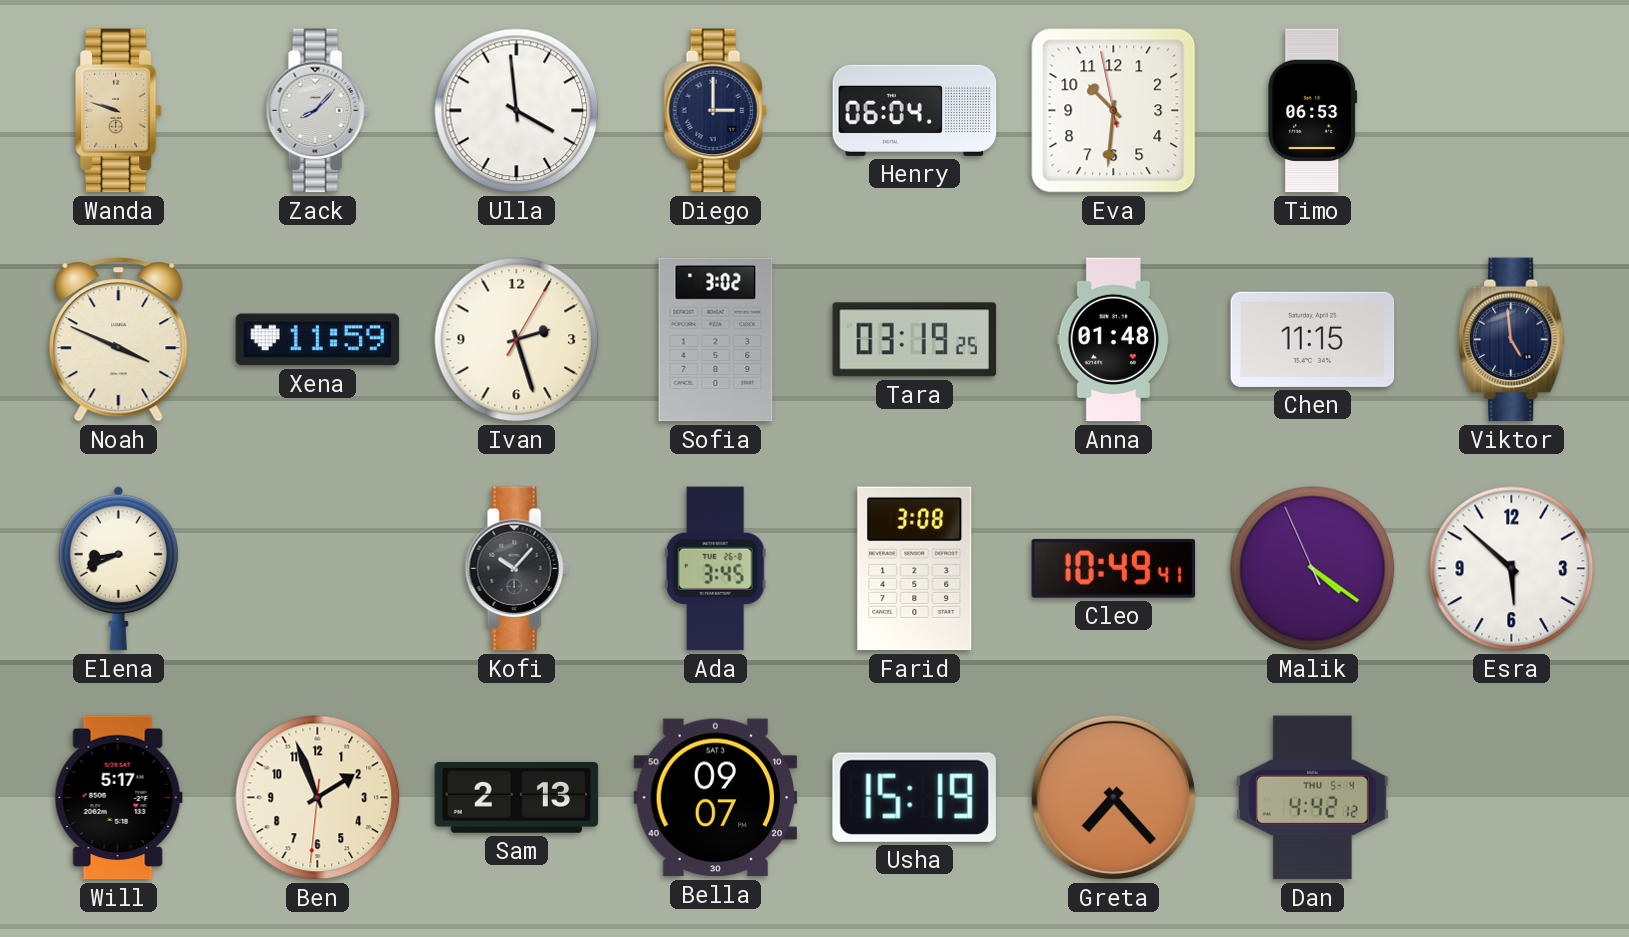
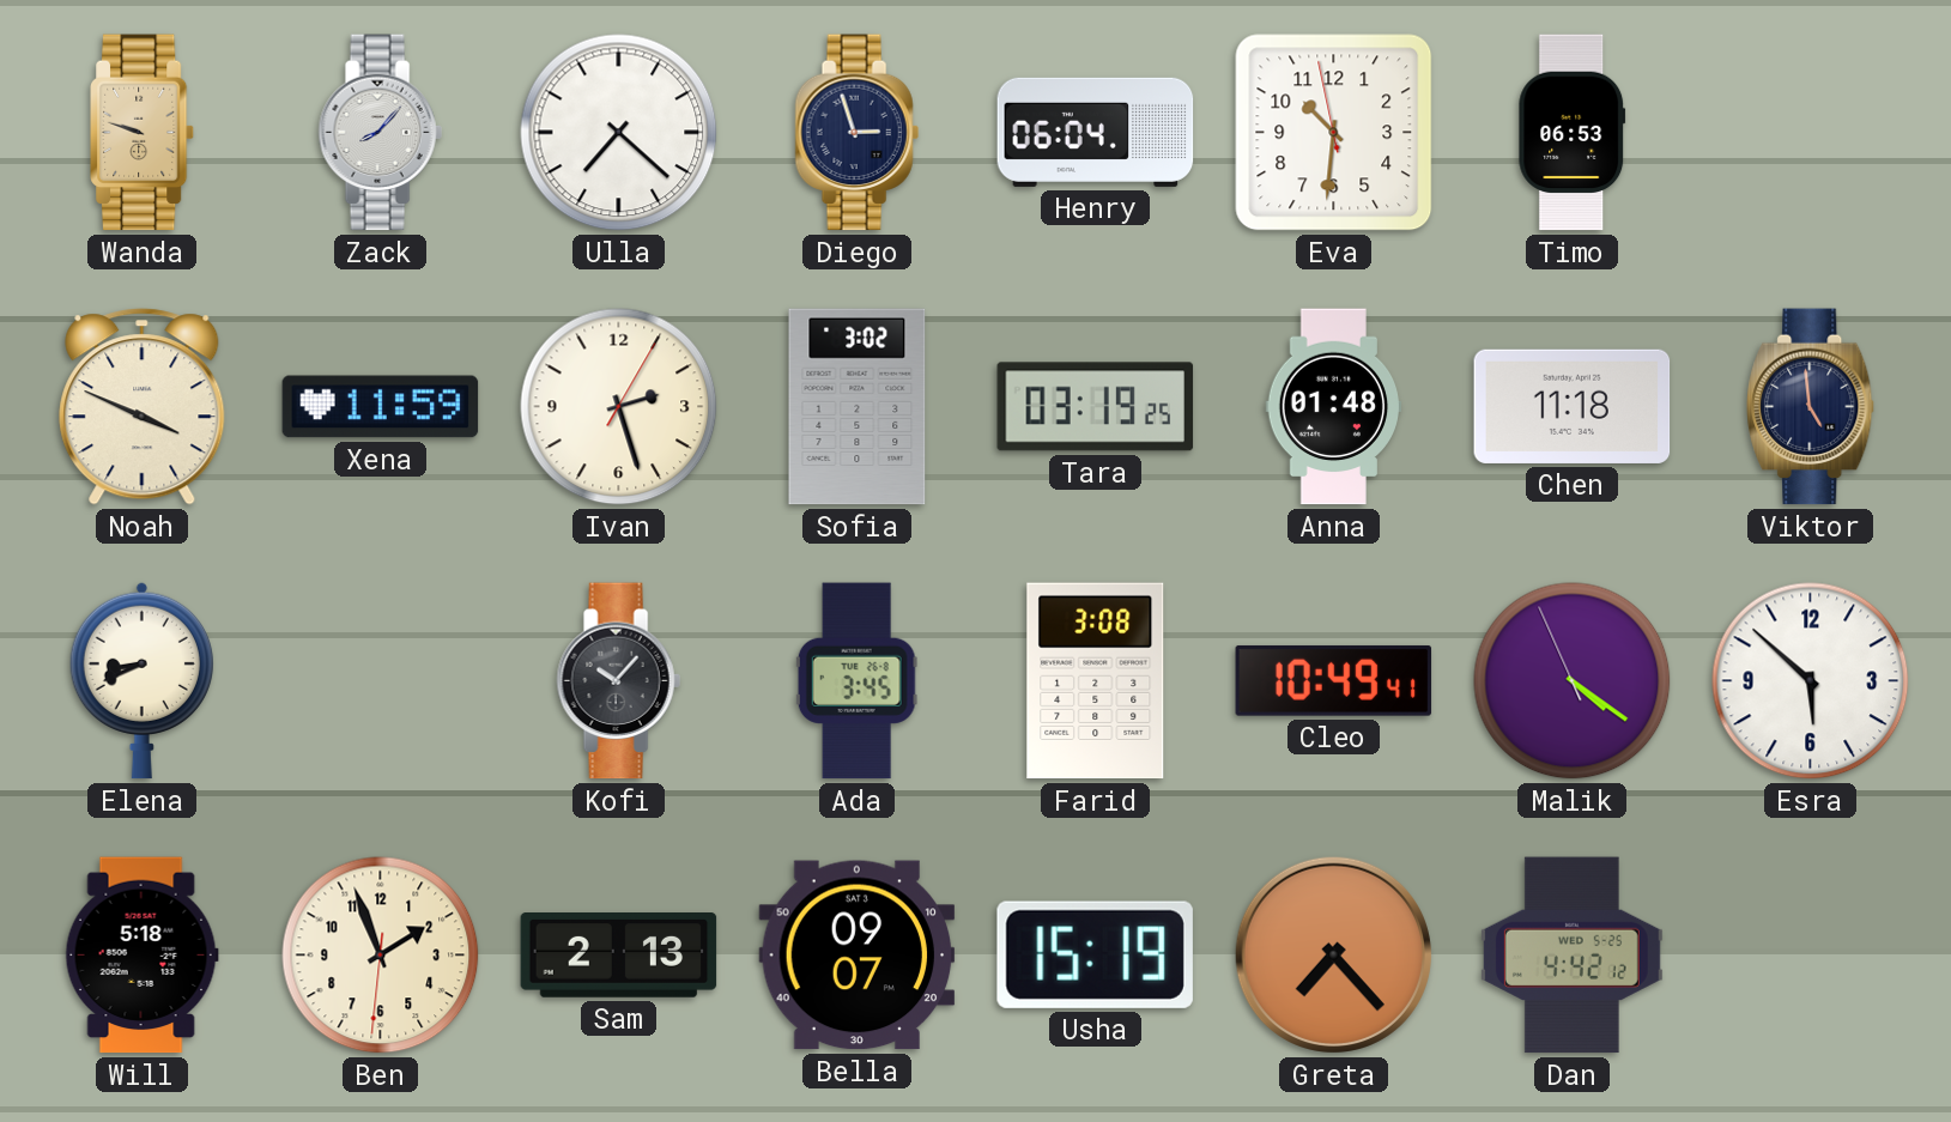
Ulla: 3:59 -> 7:22
Diego: 3:00 -> 2:57
Chen: 11:15 -> 11:18
Will: 5:17 -> 5:18
Dan date: THU 5-4 -> WED 5-25
